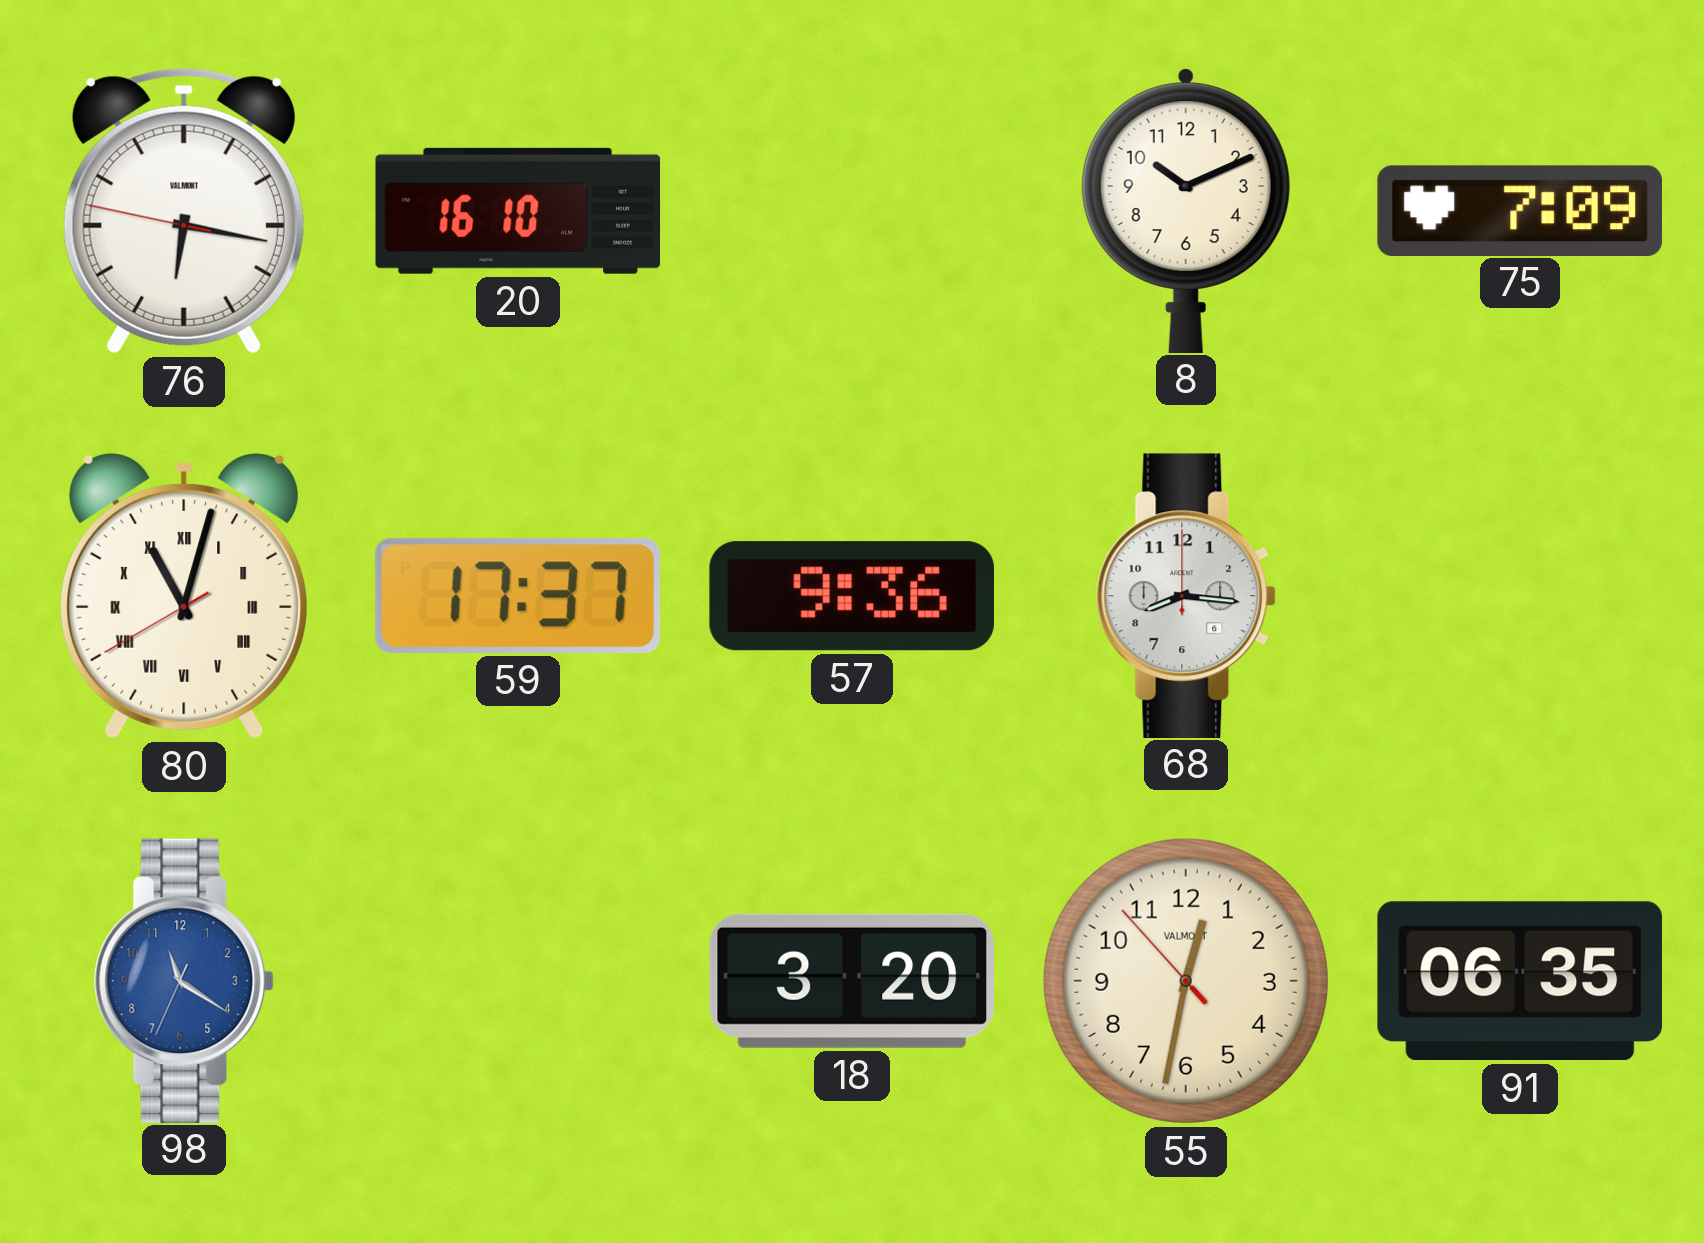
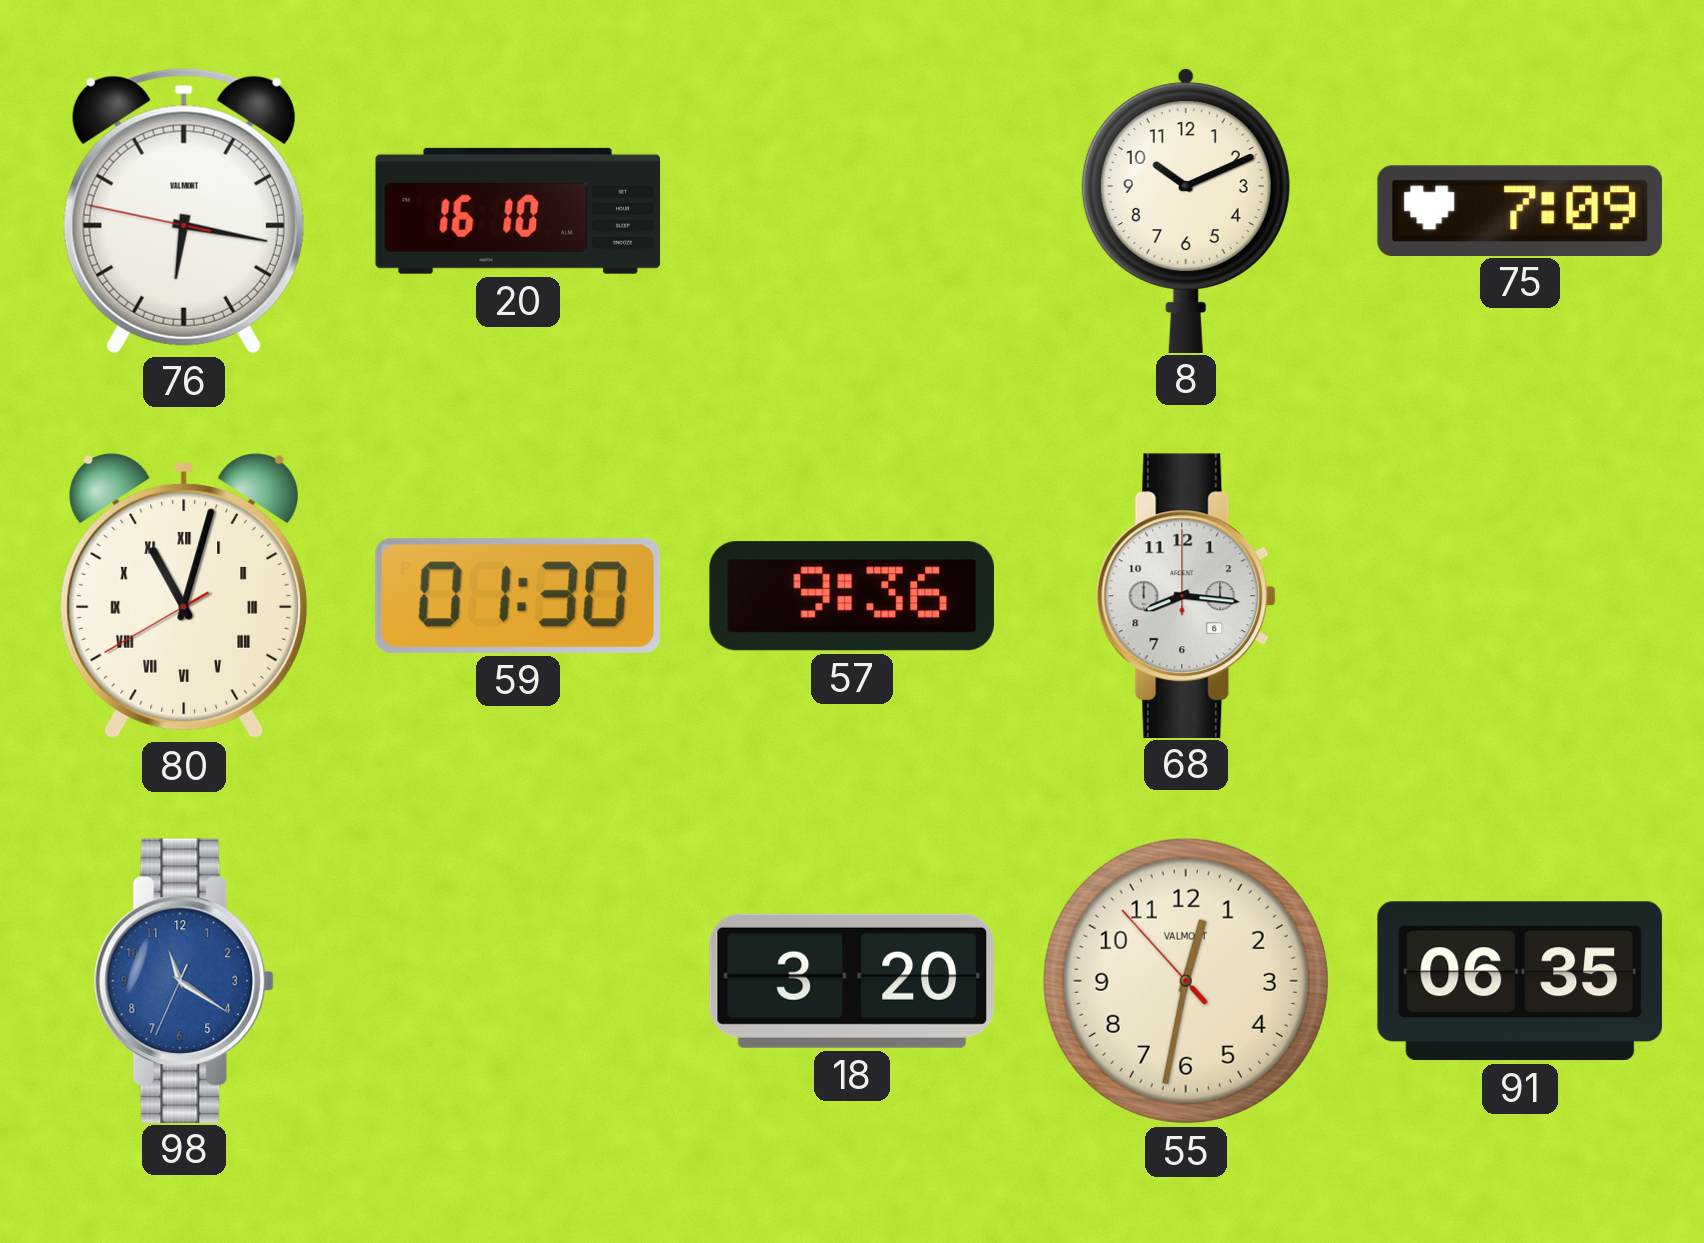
59: 17:37 -> 01:30
